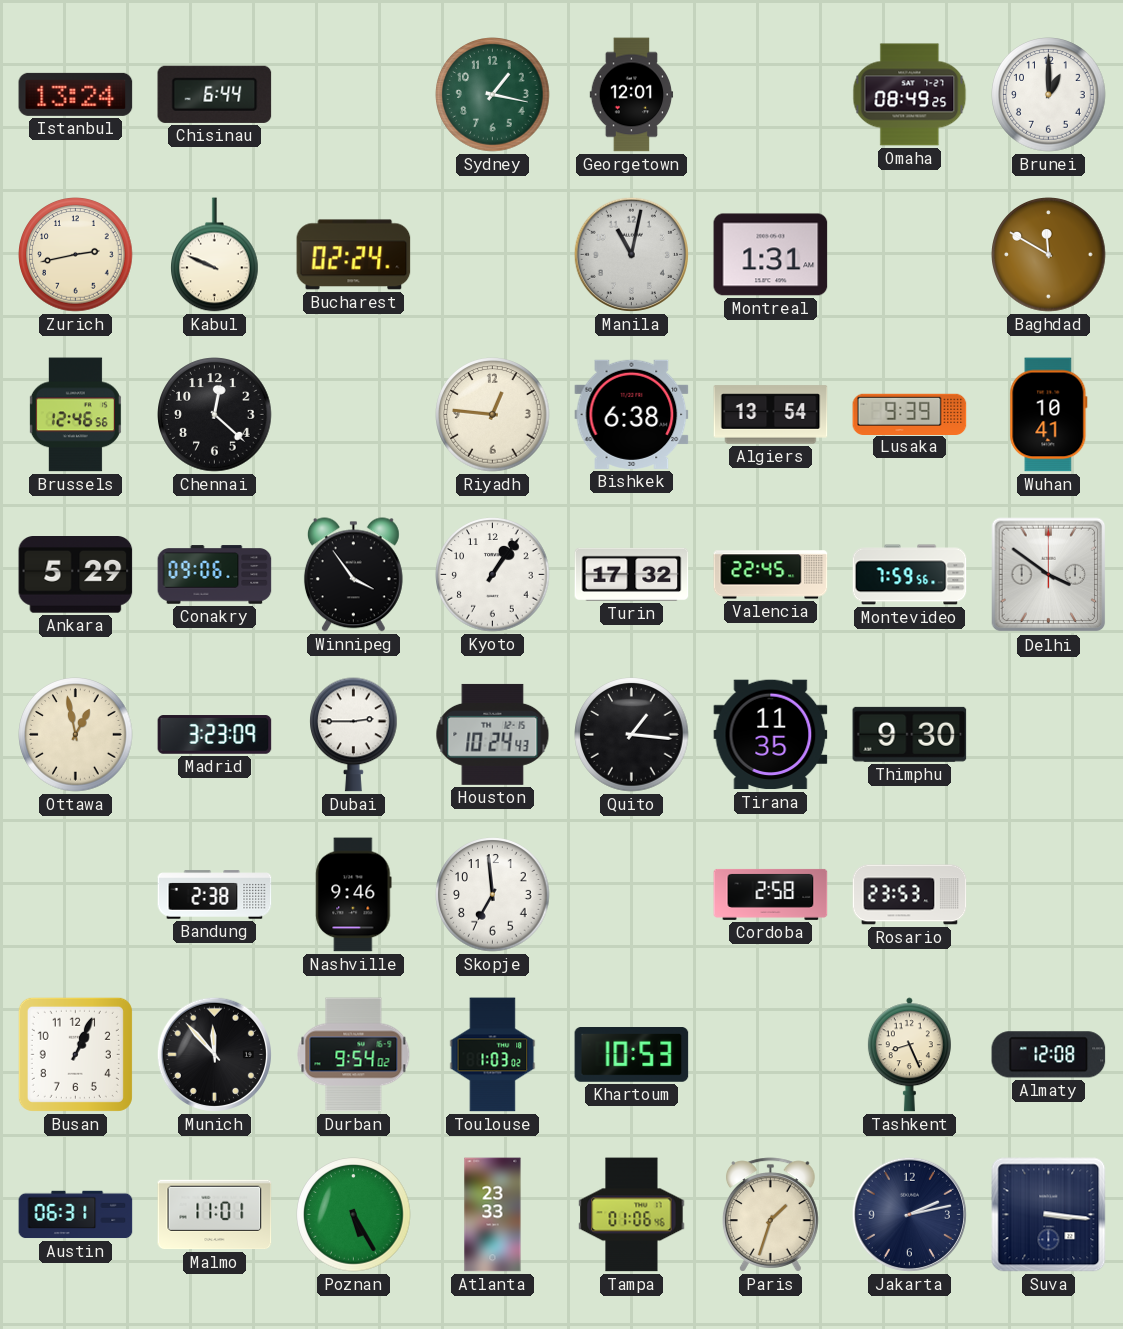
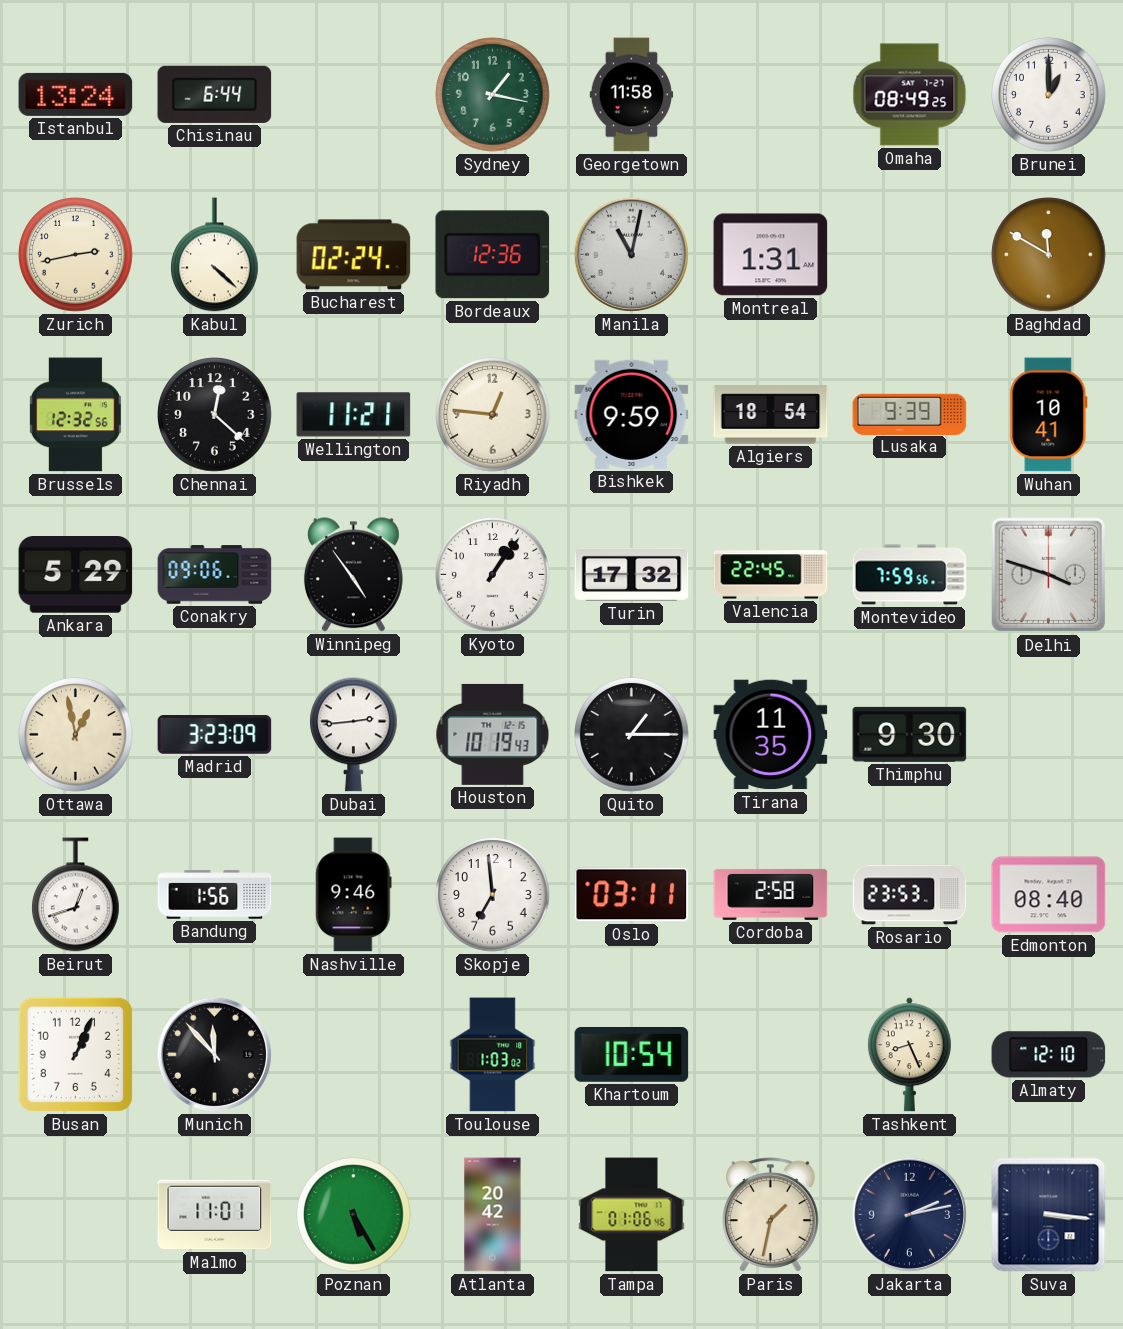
Georgetown: 12:01 -> 11:58
Kabul: 9:49 -> 4:22
Bordeaux: none -> 12:36
Brussels: 12:46 -> 12:32
Wellington: none -> 11:21
Bishkek: 6:38 -> 9:59
Algiers: 13:54 -> 18:54
Winnipeg: 3:54 -> 4:54
Delhi: 3:51 -> 3:48
Dubai: 2:45 -> 2:44
Houston: 10:24 -> 10:19
Quito: 1:16 -> 1:15
Beirut: none -> 12:42
Bandung: 2:38 -> 1:56
Oslo: none -> 03:11
Edmonton: none -> 08:40
Durban: 9:54 -> none
Khartoum: 10:53 -> 10:54
Almaty: 12:08 -> 12:10
Austin: 06:31 -> none
Atlanta: 23:33 -> 20:42
Paris: 1:33 -> 1:32
